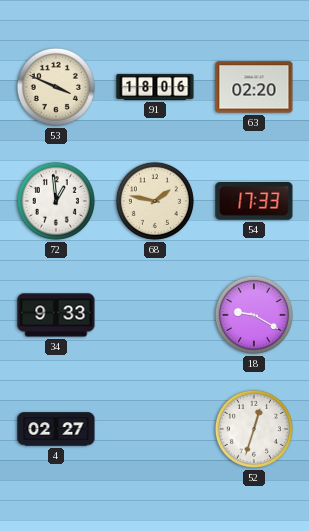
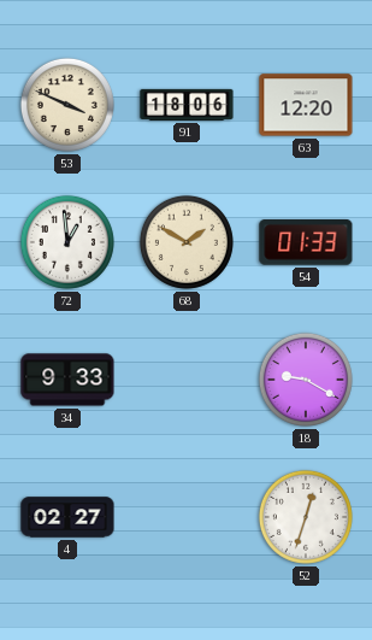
63: 02:20 -> 12:20
68: 1:47 -> 1:50
54: 17:33 -> 01:33
